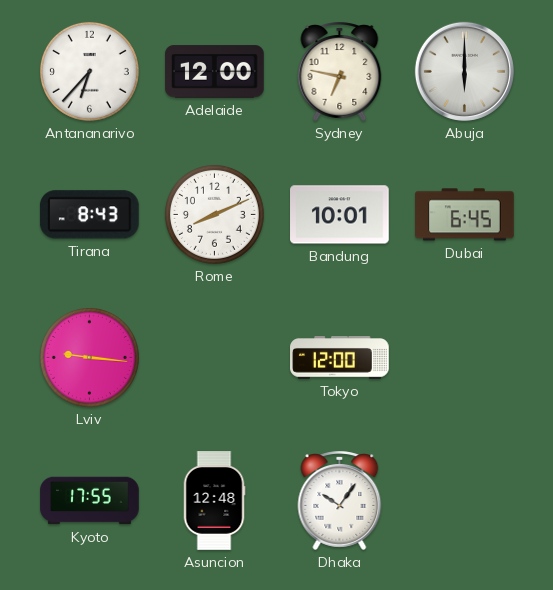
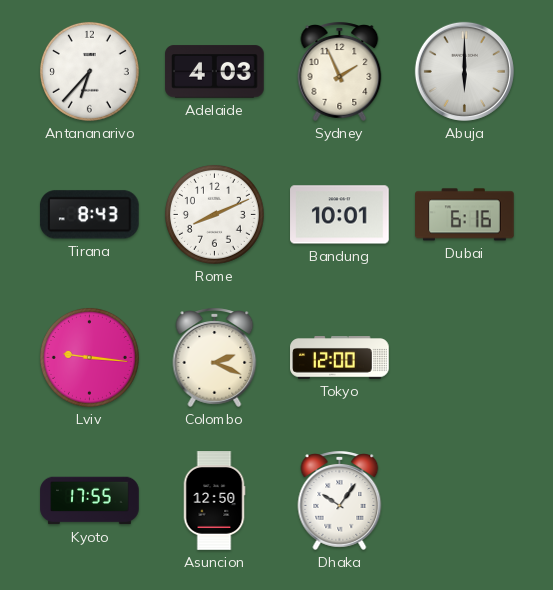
Adelaide: 12:00 -> 4:03
Sydney: 6:47 -> 1:56
Dubai: 6:45 -> 6:16
Colombo: none -> 2:19
Asuncion: 12:48 -> 12:50
